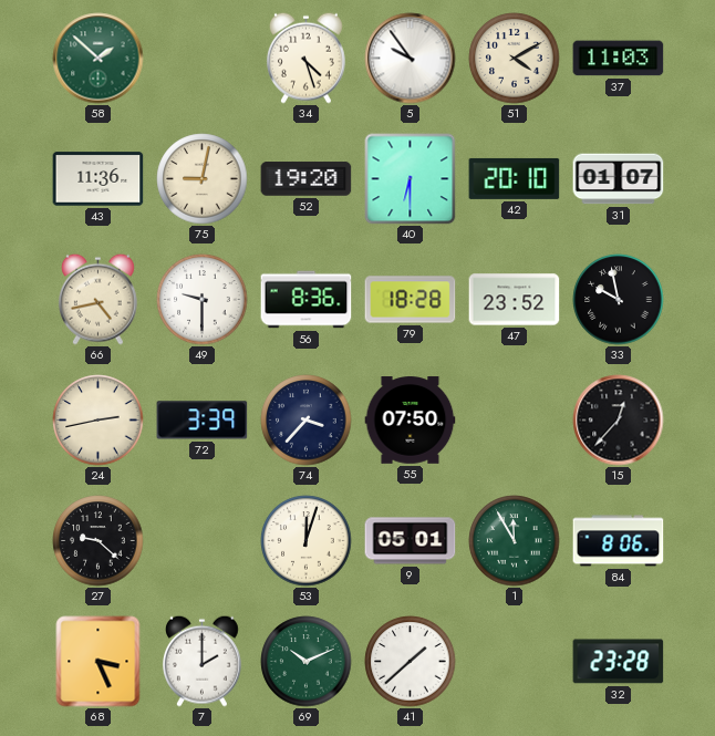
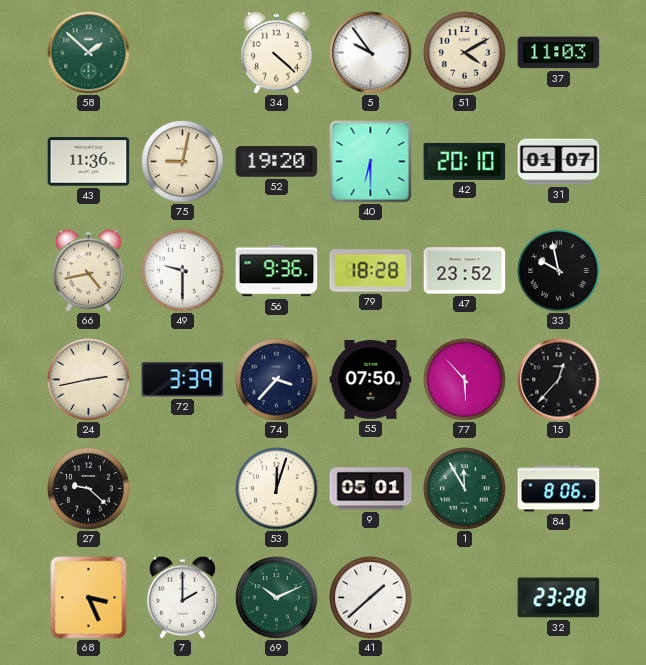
34: 4:27 -> 4:22
56: 8:36 -> 9:36
77: none -> 5:53
